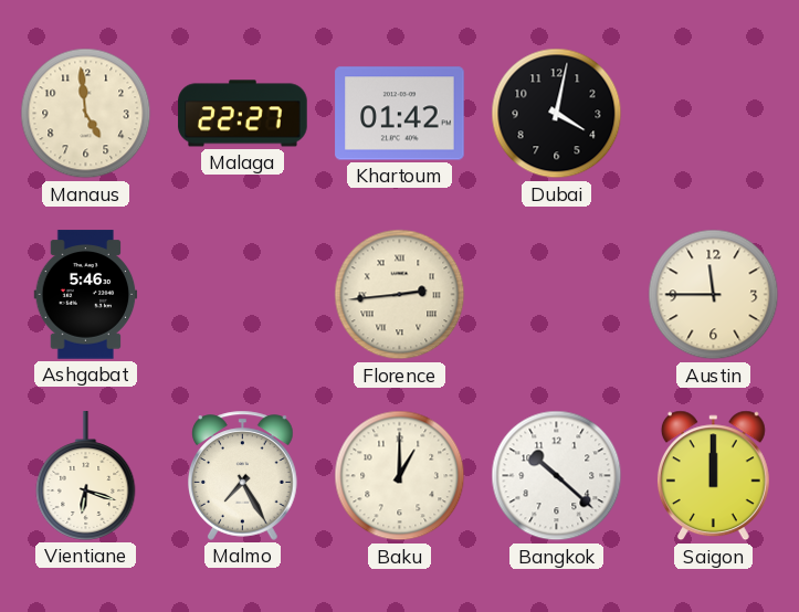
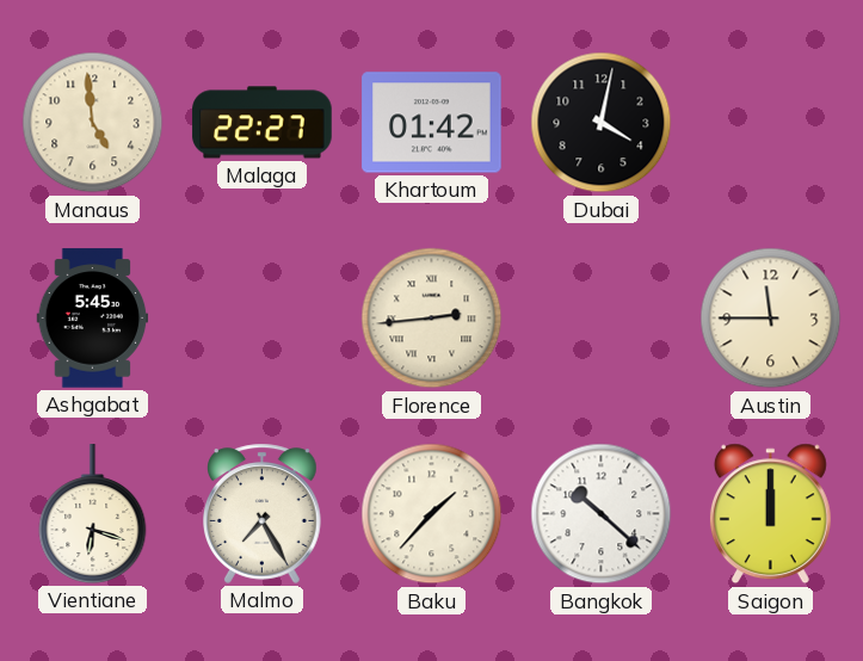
Ashgabat: 5:46 -> 5:45
Baku: 1:00 -> 1:37
